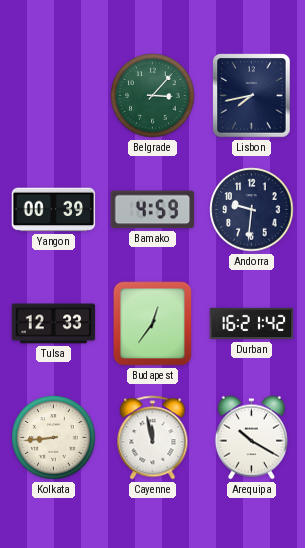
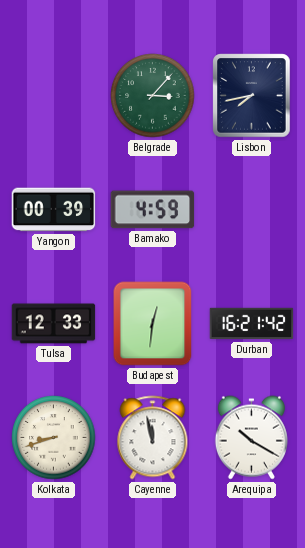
Andorra: 9:31 -> none
Budapest: 12:36 -> 12:31
Kolkata: 8:44 -> 8:42
